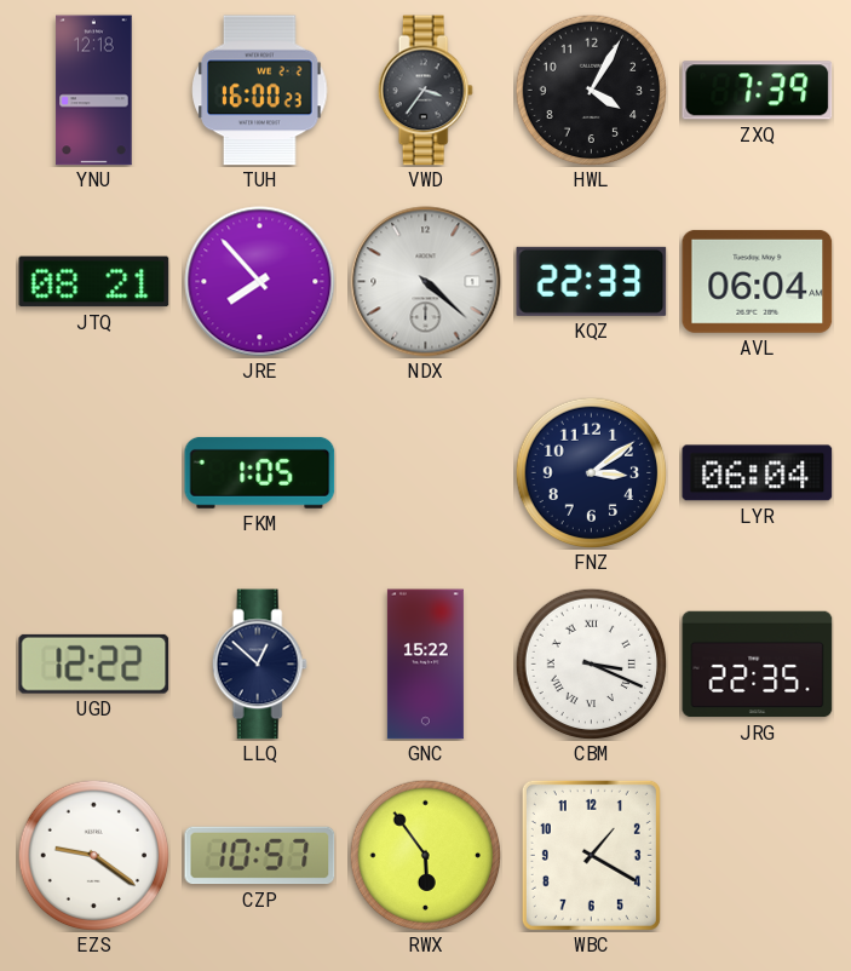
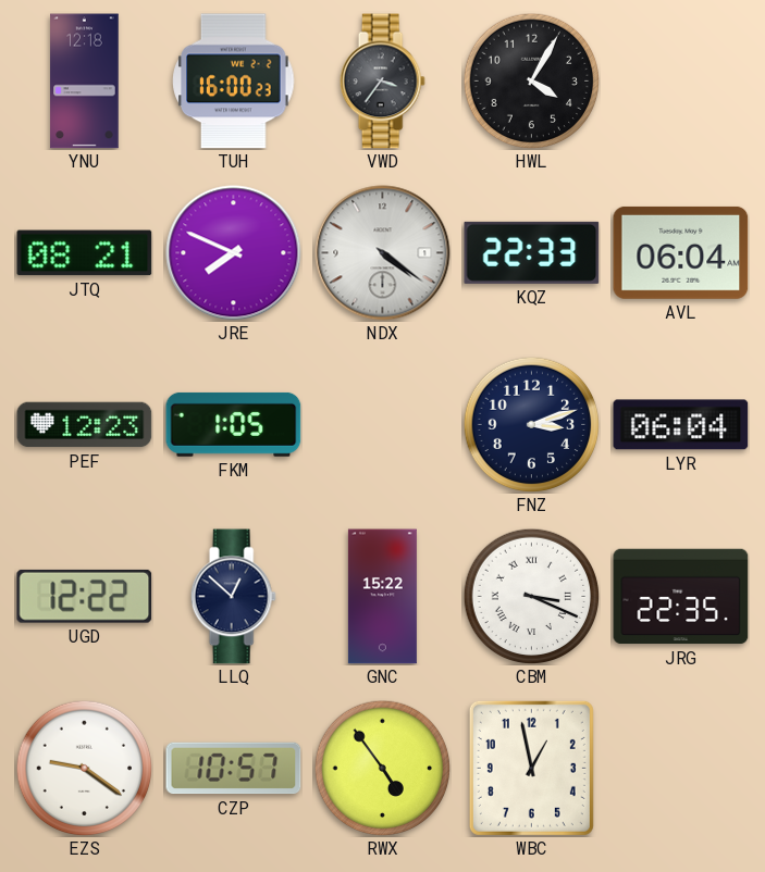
ZXQ: 7:39 -> none
JRE: 7:53 -> 7:49
NDX: 4:22 -> 4:21
PEF: none -> 12:23
FNZ: 3:09 -> 3:12
RWX: 5:54 -> 4:54
WBC: 1:20 -> 12:58
